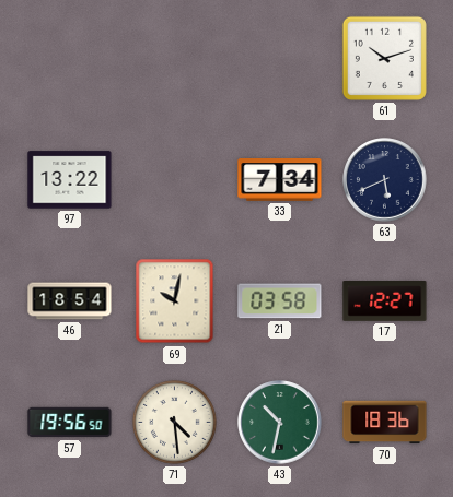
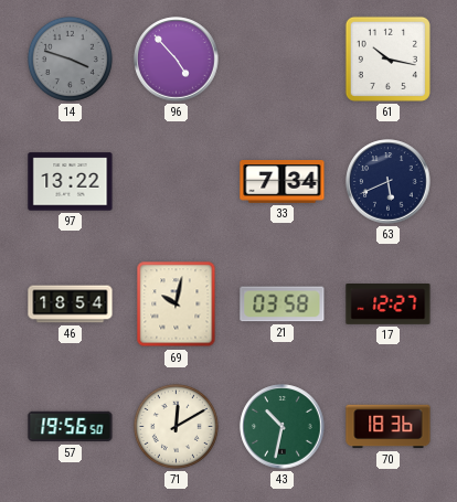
14: none -> 3:48
96: none -> 4:53
61: 10:12 -> 10:17
71: 4:29 -> 12:10
